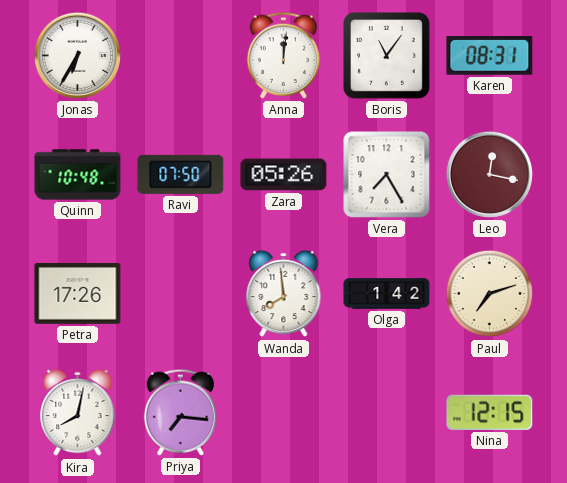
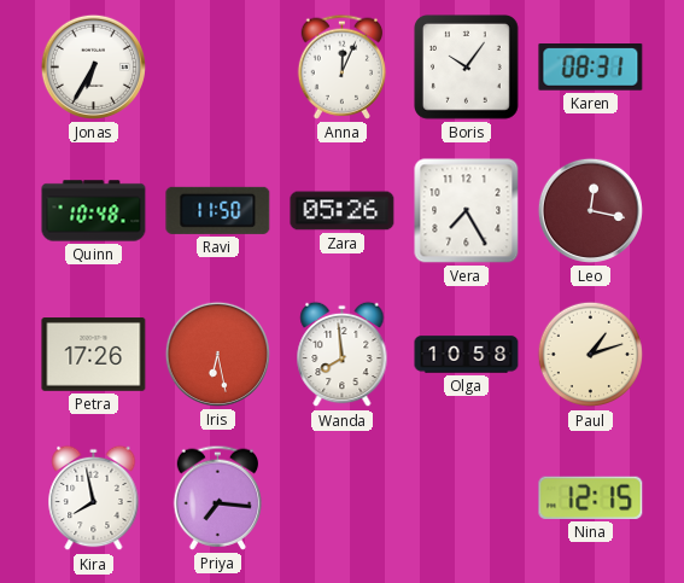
Anna: 12:01 -> 12:04
Boris: 11:06 -> 10:06
Ravi: 07:50 -> 11:50
Iris: none -> 6:28
Olga: 1:42 -> 10:58
Paul: 7:12 -> 1:12
Kira: 8:02 -> 7:58
